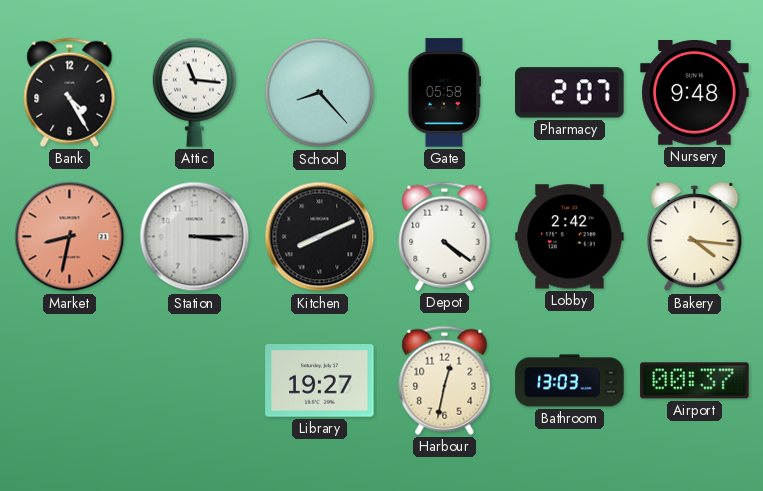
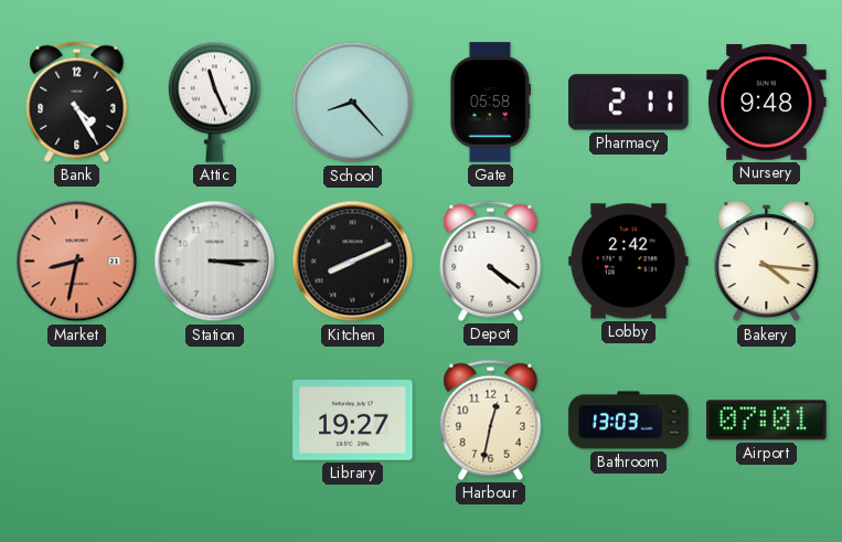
Attic: 11:16 -> 11:26
Pharmacy: 2:07 -> 2:11
Airport: 00:37 -> 07:01
